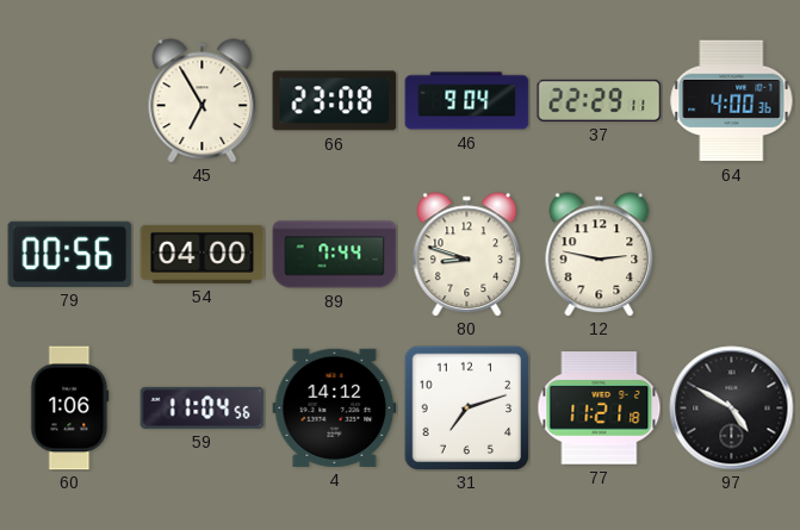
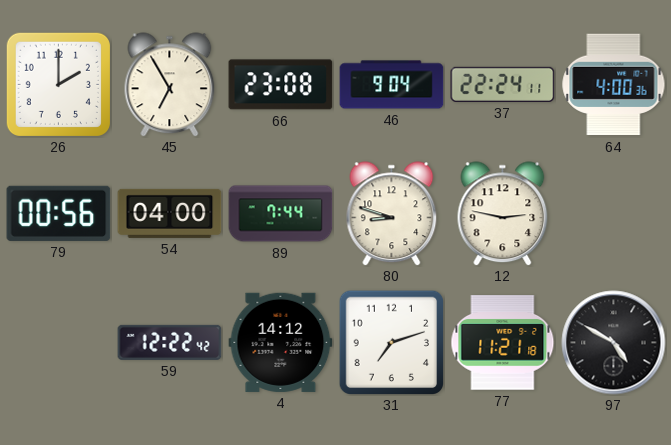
26: none -> 2:00
37: 22:29 -> 22:24
60: 1:06 -> none
59: 11:04 -> 12:22
